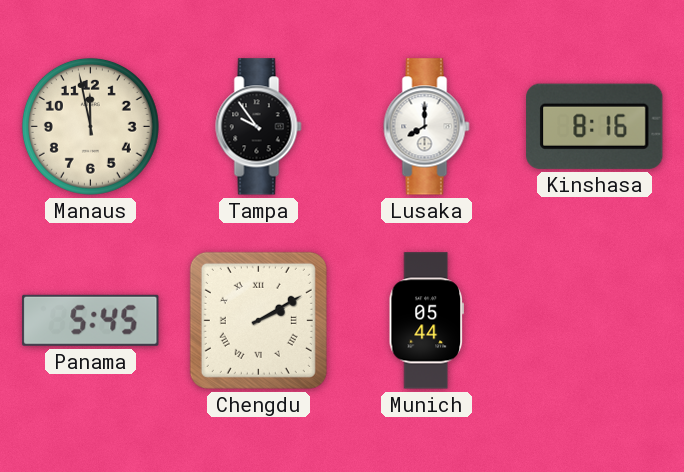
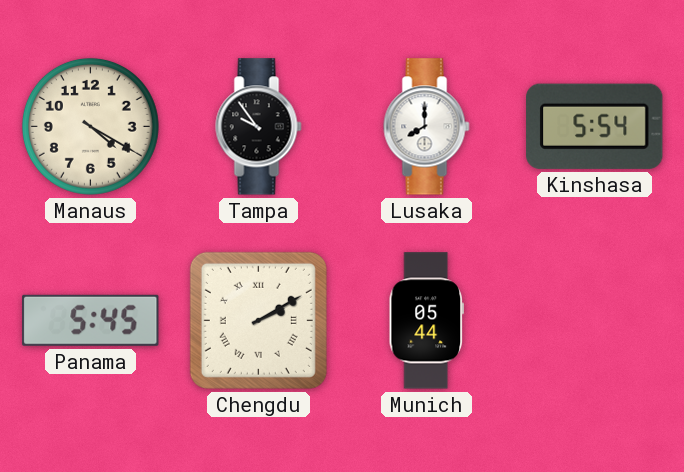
Manaus: 11:58 -> 4:20
Kinshasa: 8:16 -> 5:54
